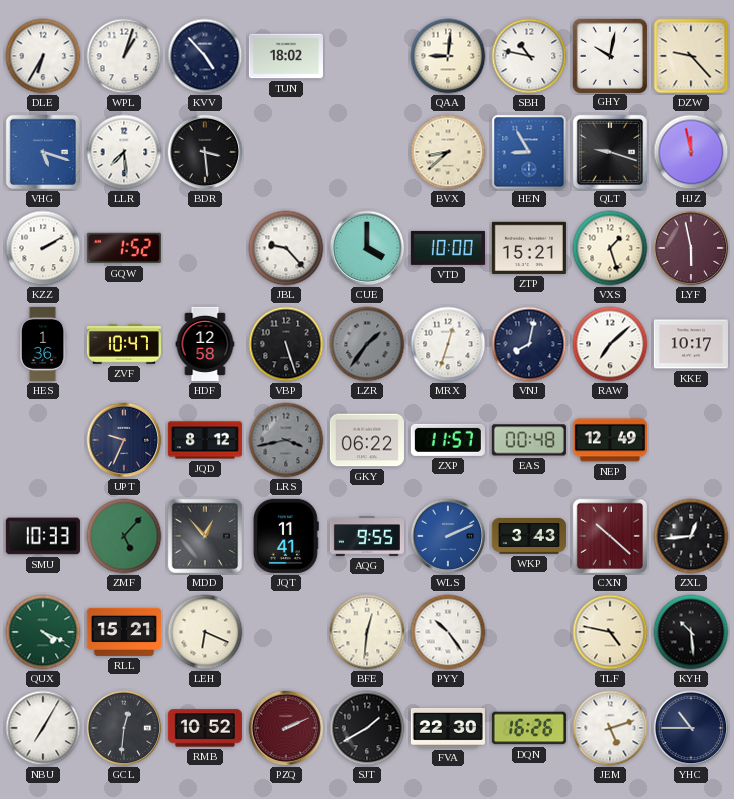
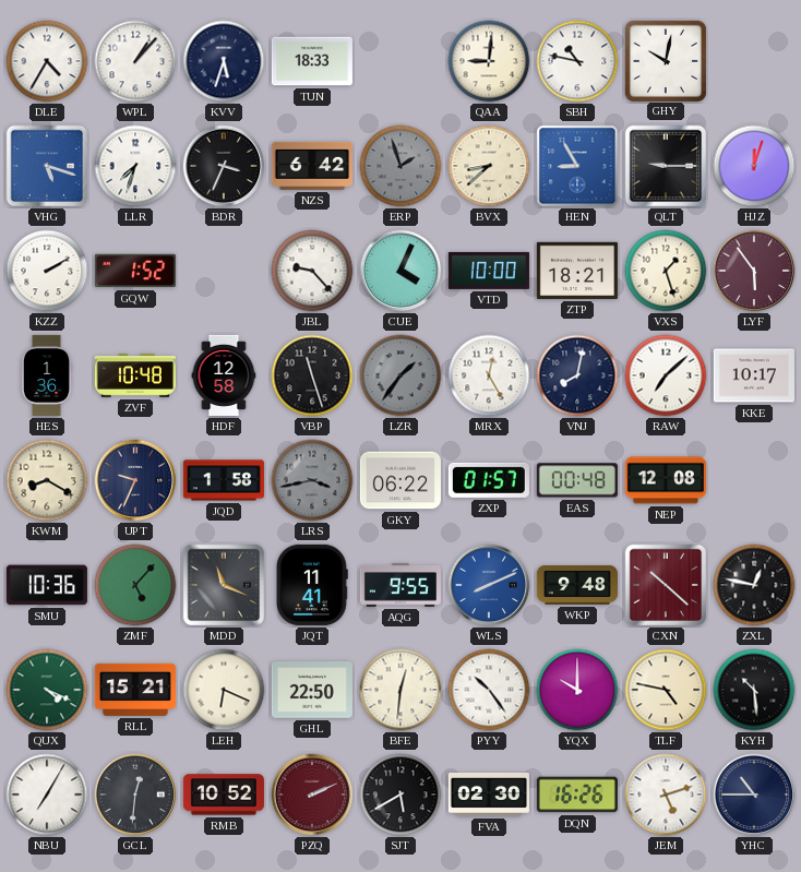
DLE: 6:35 -> 4:35
WPL: 1:03 -> 1:07
KVV: 4:53 -> 5:33
TUN: 18:02 -> 18:33
DZW: 9:23 -> none
LLR: 7:29 -> 7:33
BDR: 3:29 -> 3:34
NZS: none -> 6:42
ERP: none -> 1:57
QLT: 9:18 -> 9:15
HJZ: 11:58 -> 12:03
CUE: 4:00 -> 4:04
ZTP: 15:21 -> 18:21
LYF: 5:58 -> 5:54
ZVF: 10:47 -> 10:48
VBP: 5:27 -> 11:27
MRX: 12:33 -> 12:25
KWM: none -> 8:20
JQD: 8:12 -> 1:58
ZXP: 11:57 -> 01:57
NEP: 12:49 -> 12:08
SMU: 10:33 -> 10:36
MDD: 12:53 -> 11:19
WLS: 2:11 -> 8:11
WKP: 3:43 -> 9:48
ZXL: 12:44 -> 12:47
GHL: none -> 22:50
YQX: none -> 10:00
SJT: 1:40 -> 5:40
FVA: 22:30 -> 02:30
